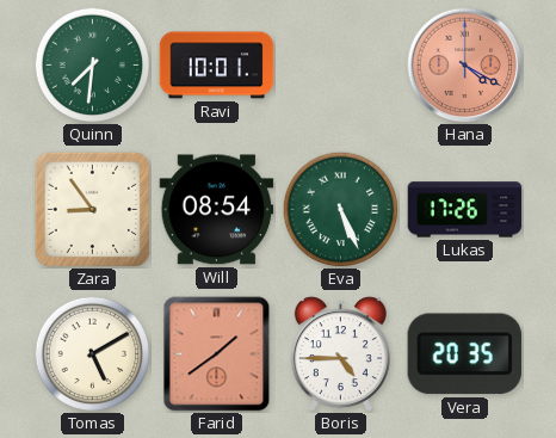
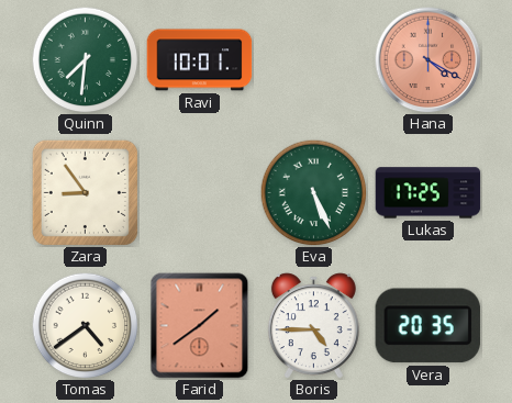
Will: 08:54 -> none
Lukas: 17:26 -> 17:25
Tomas: 5:10 -> 4:39
